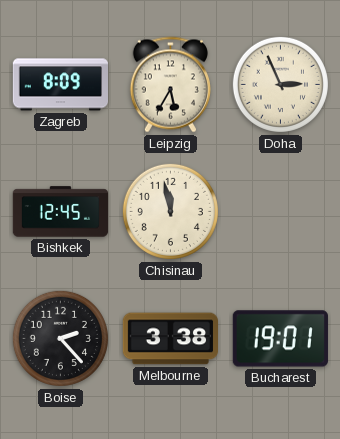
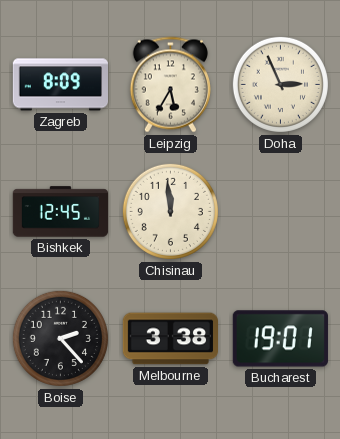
Chisinau: 11:58 -> 11:59
